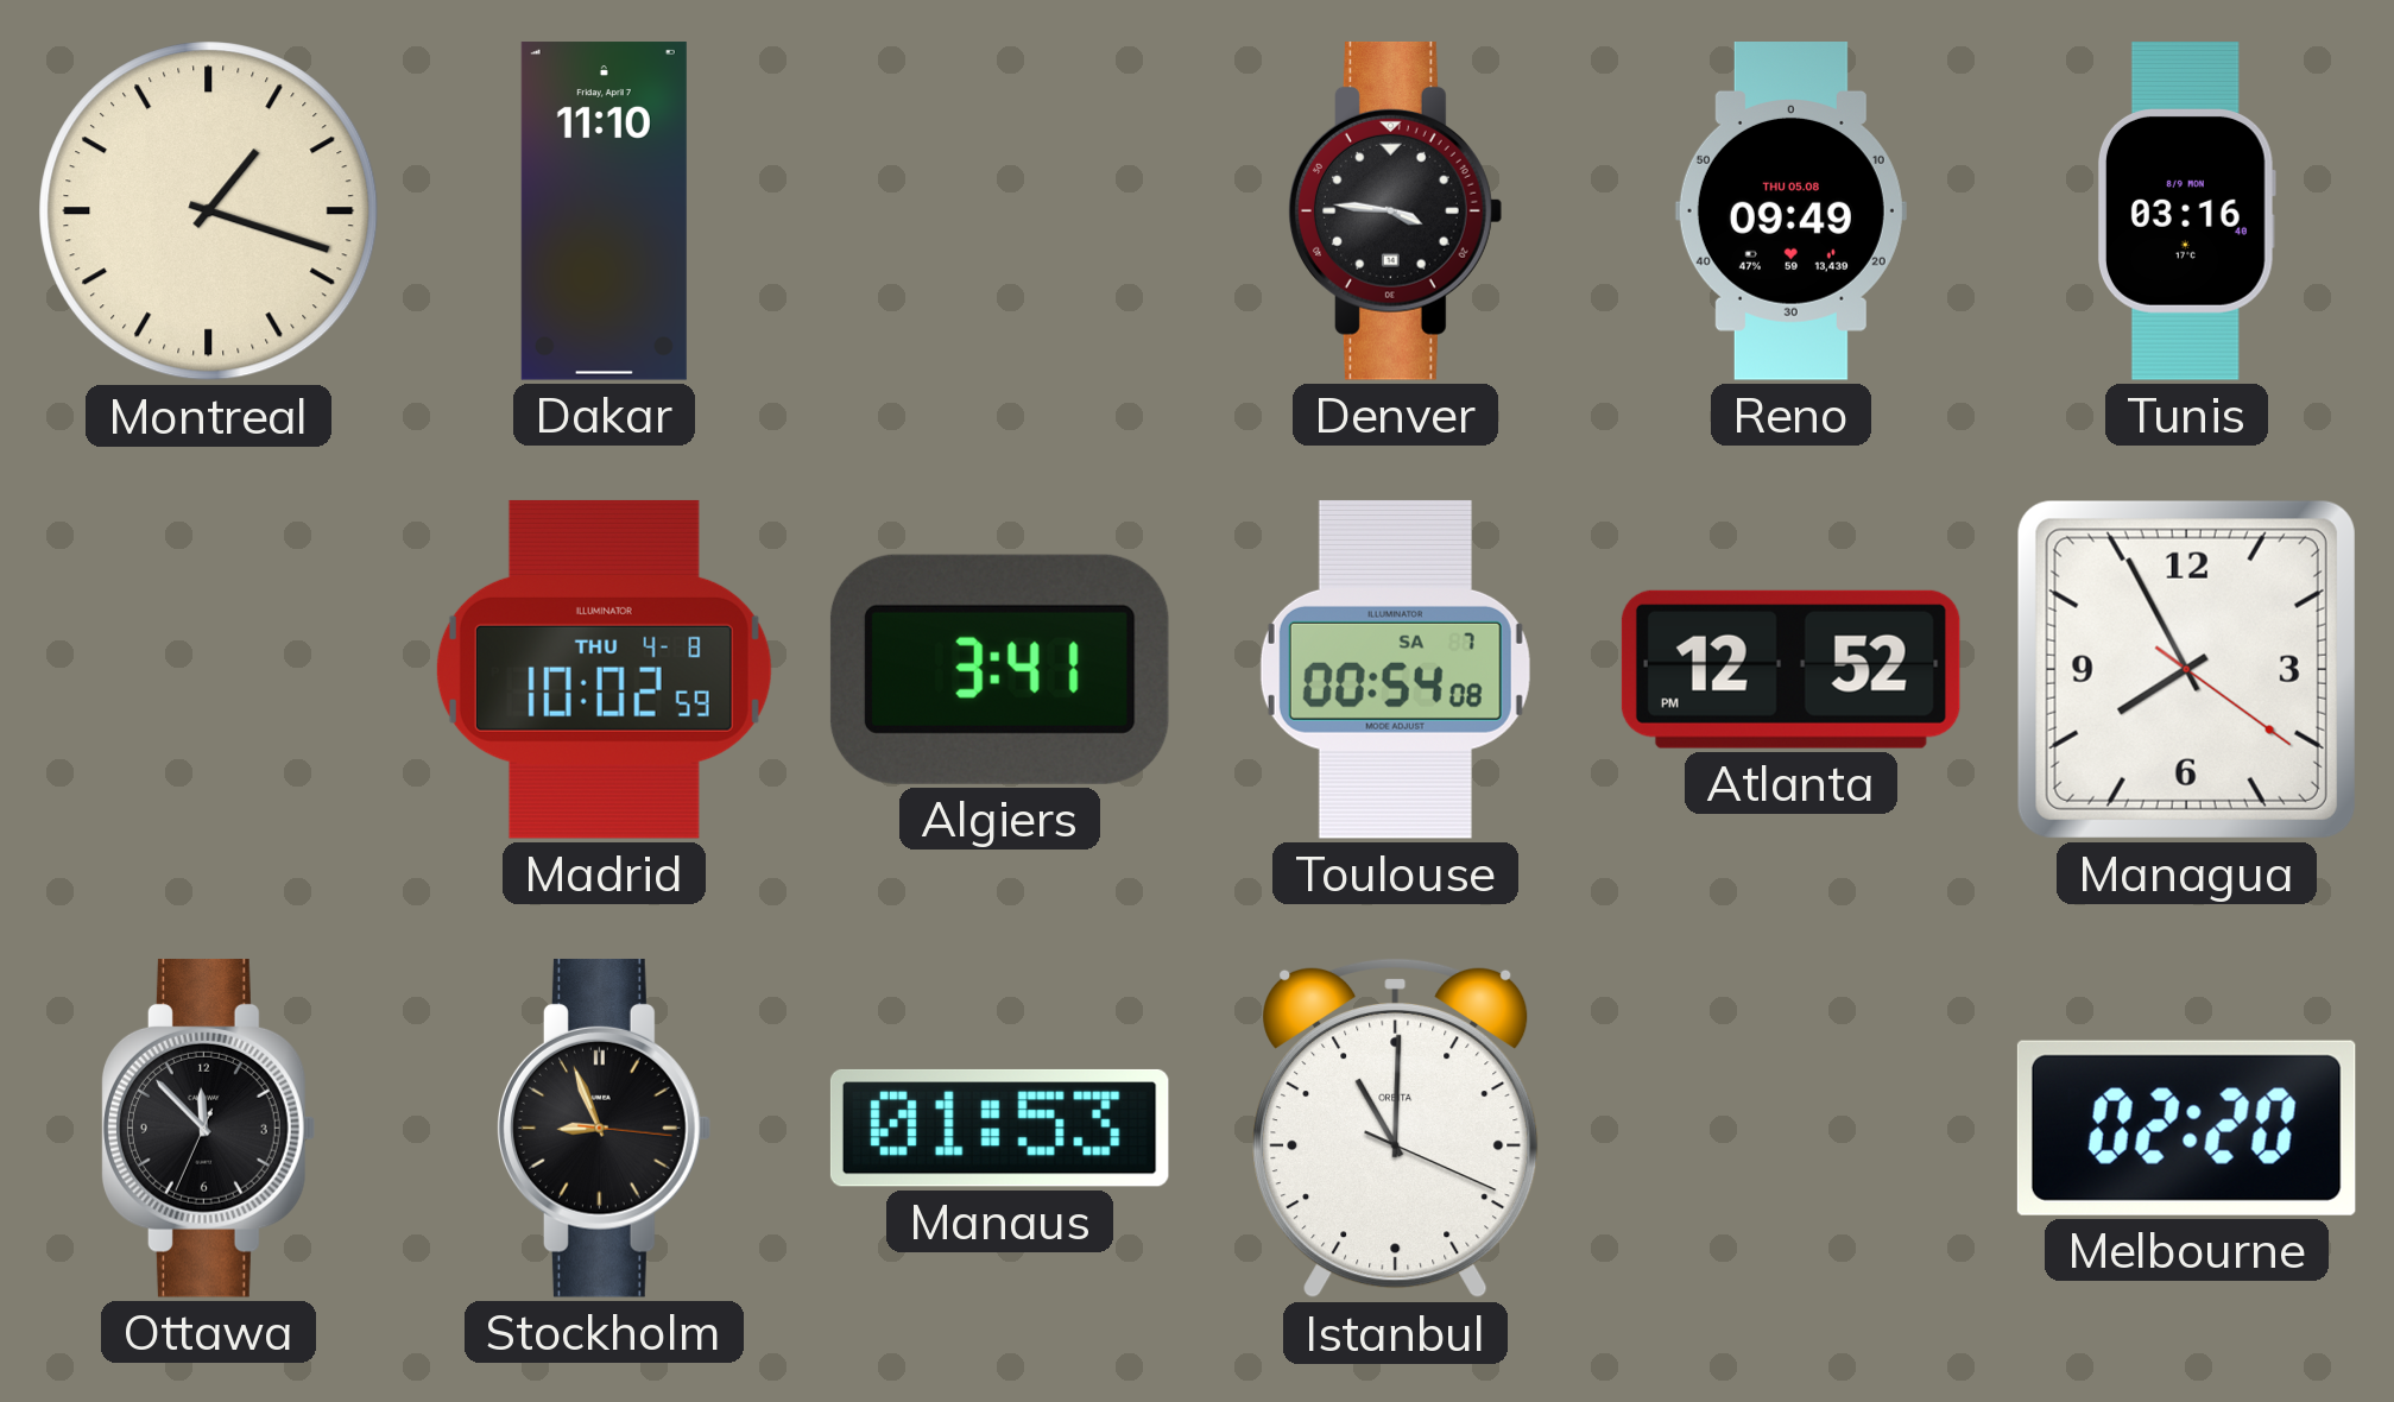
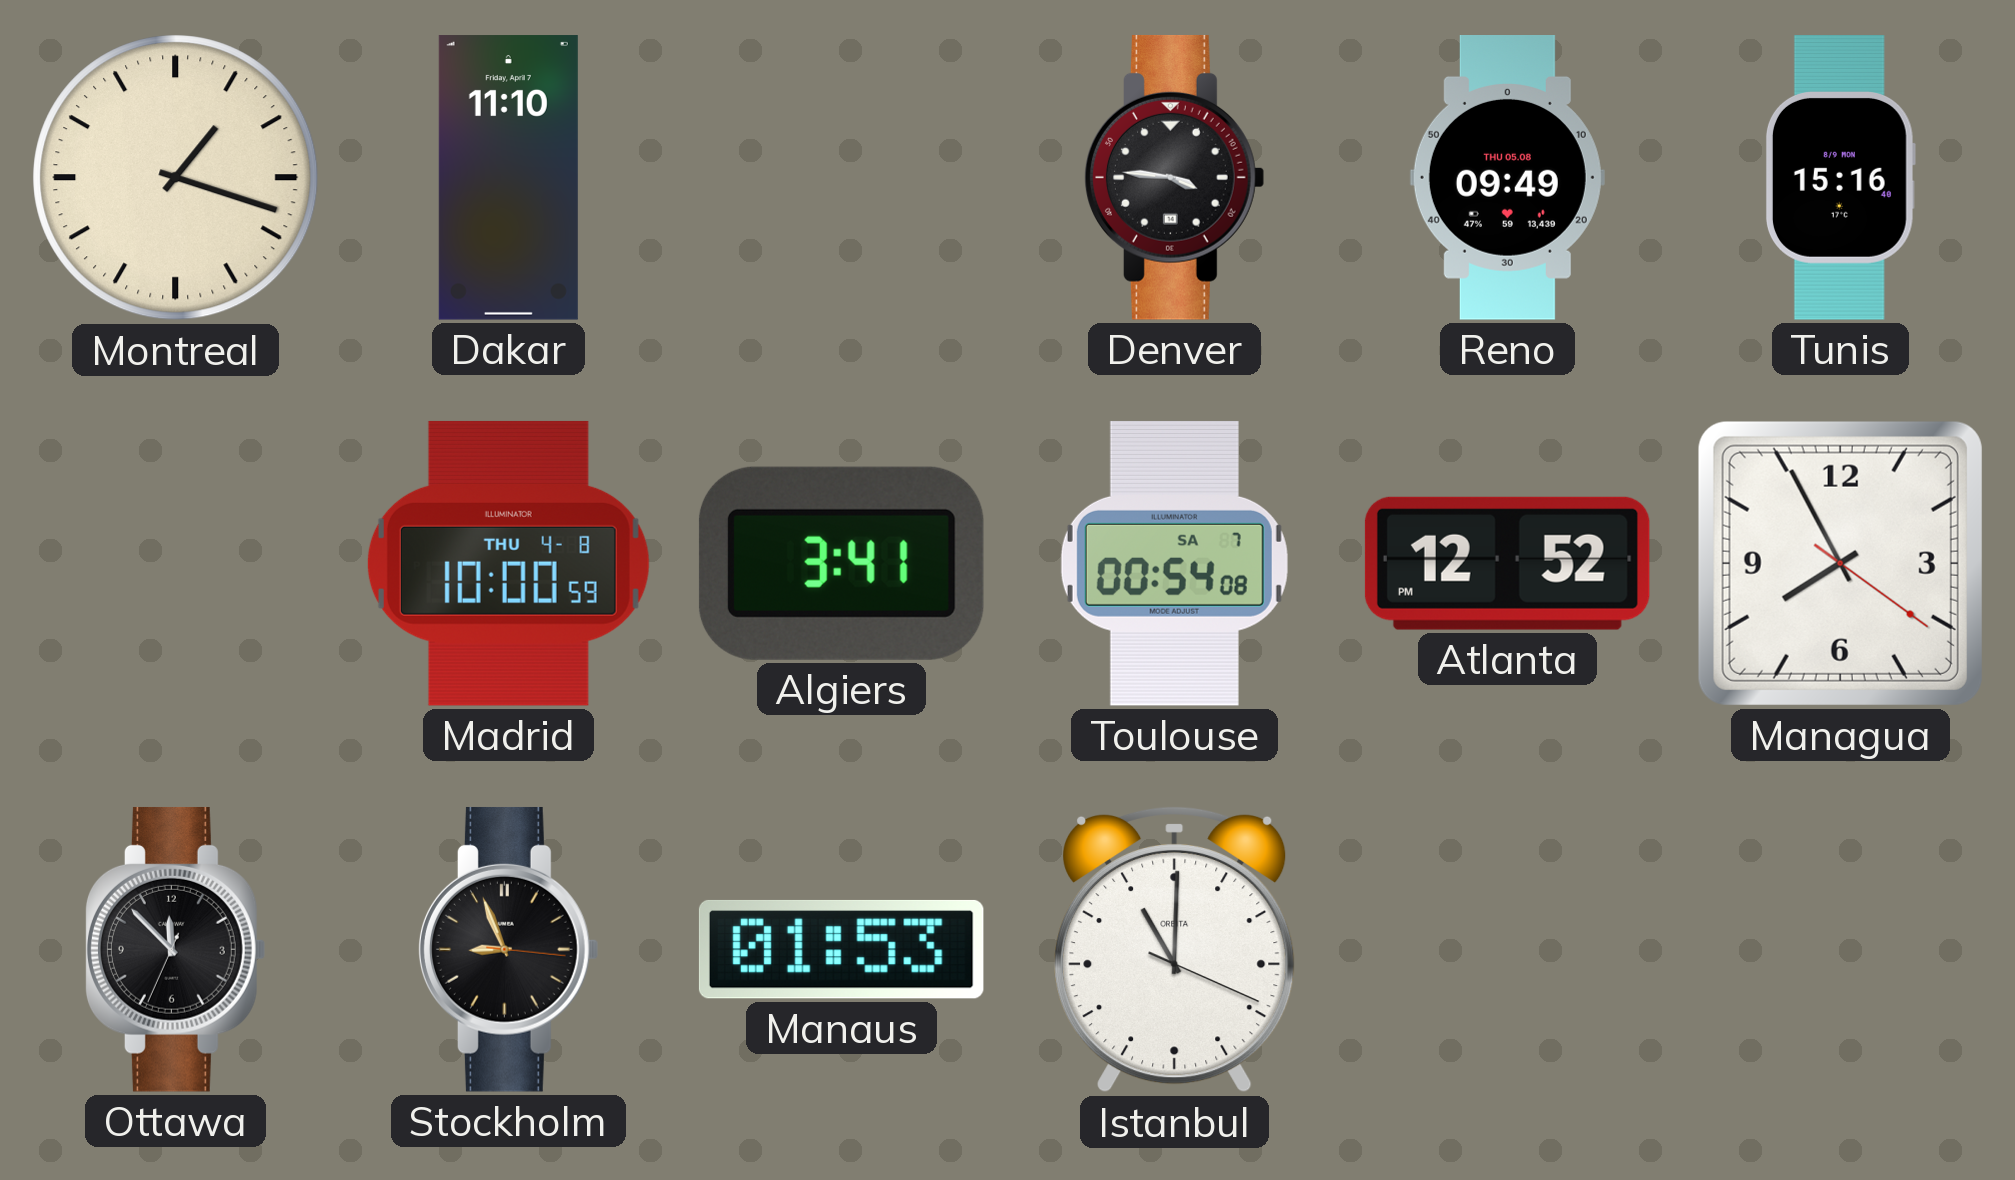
Tunis: 03:16 -> 15:16
Madrid: 10:02 -> 10:00
Melbourne: 02:20 -> none
